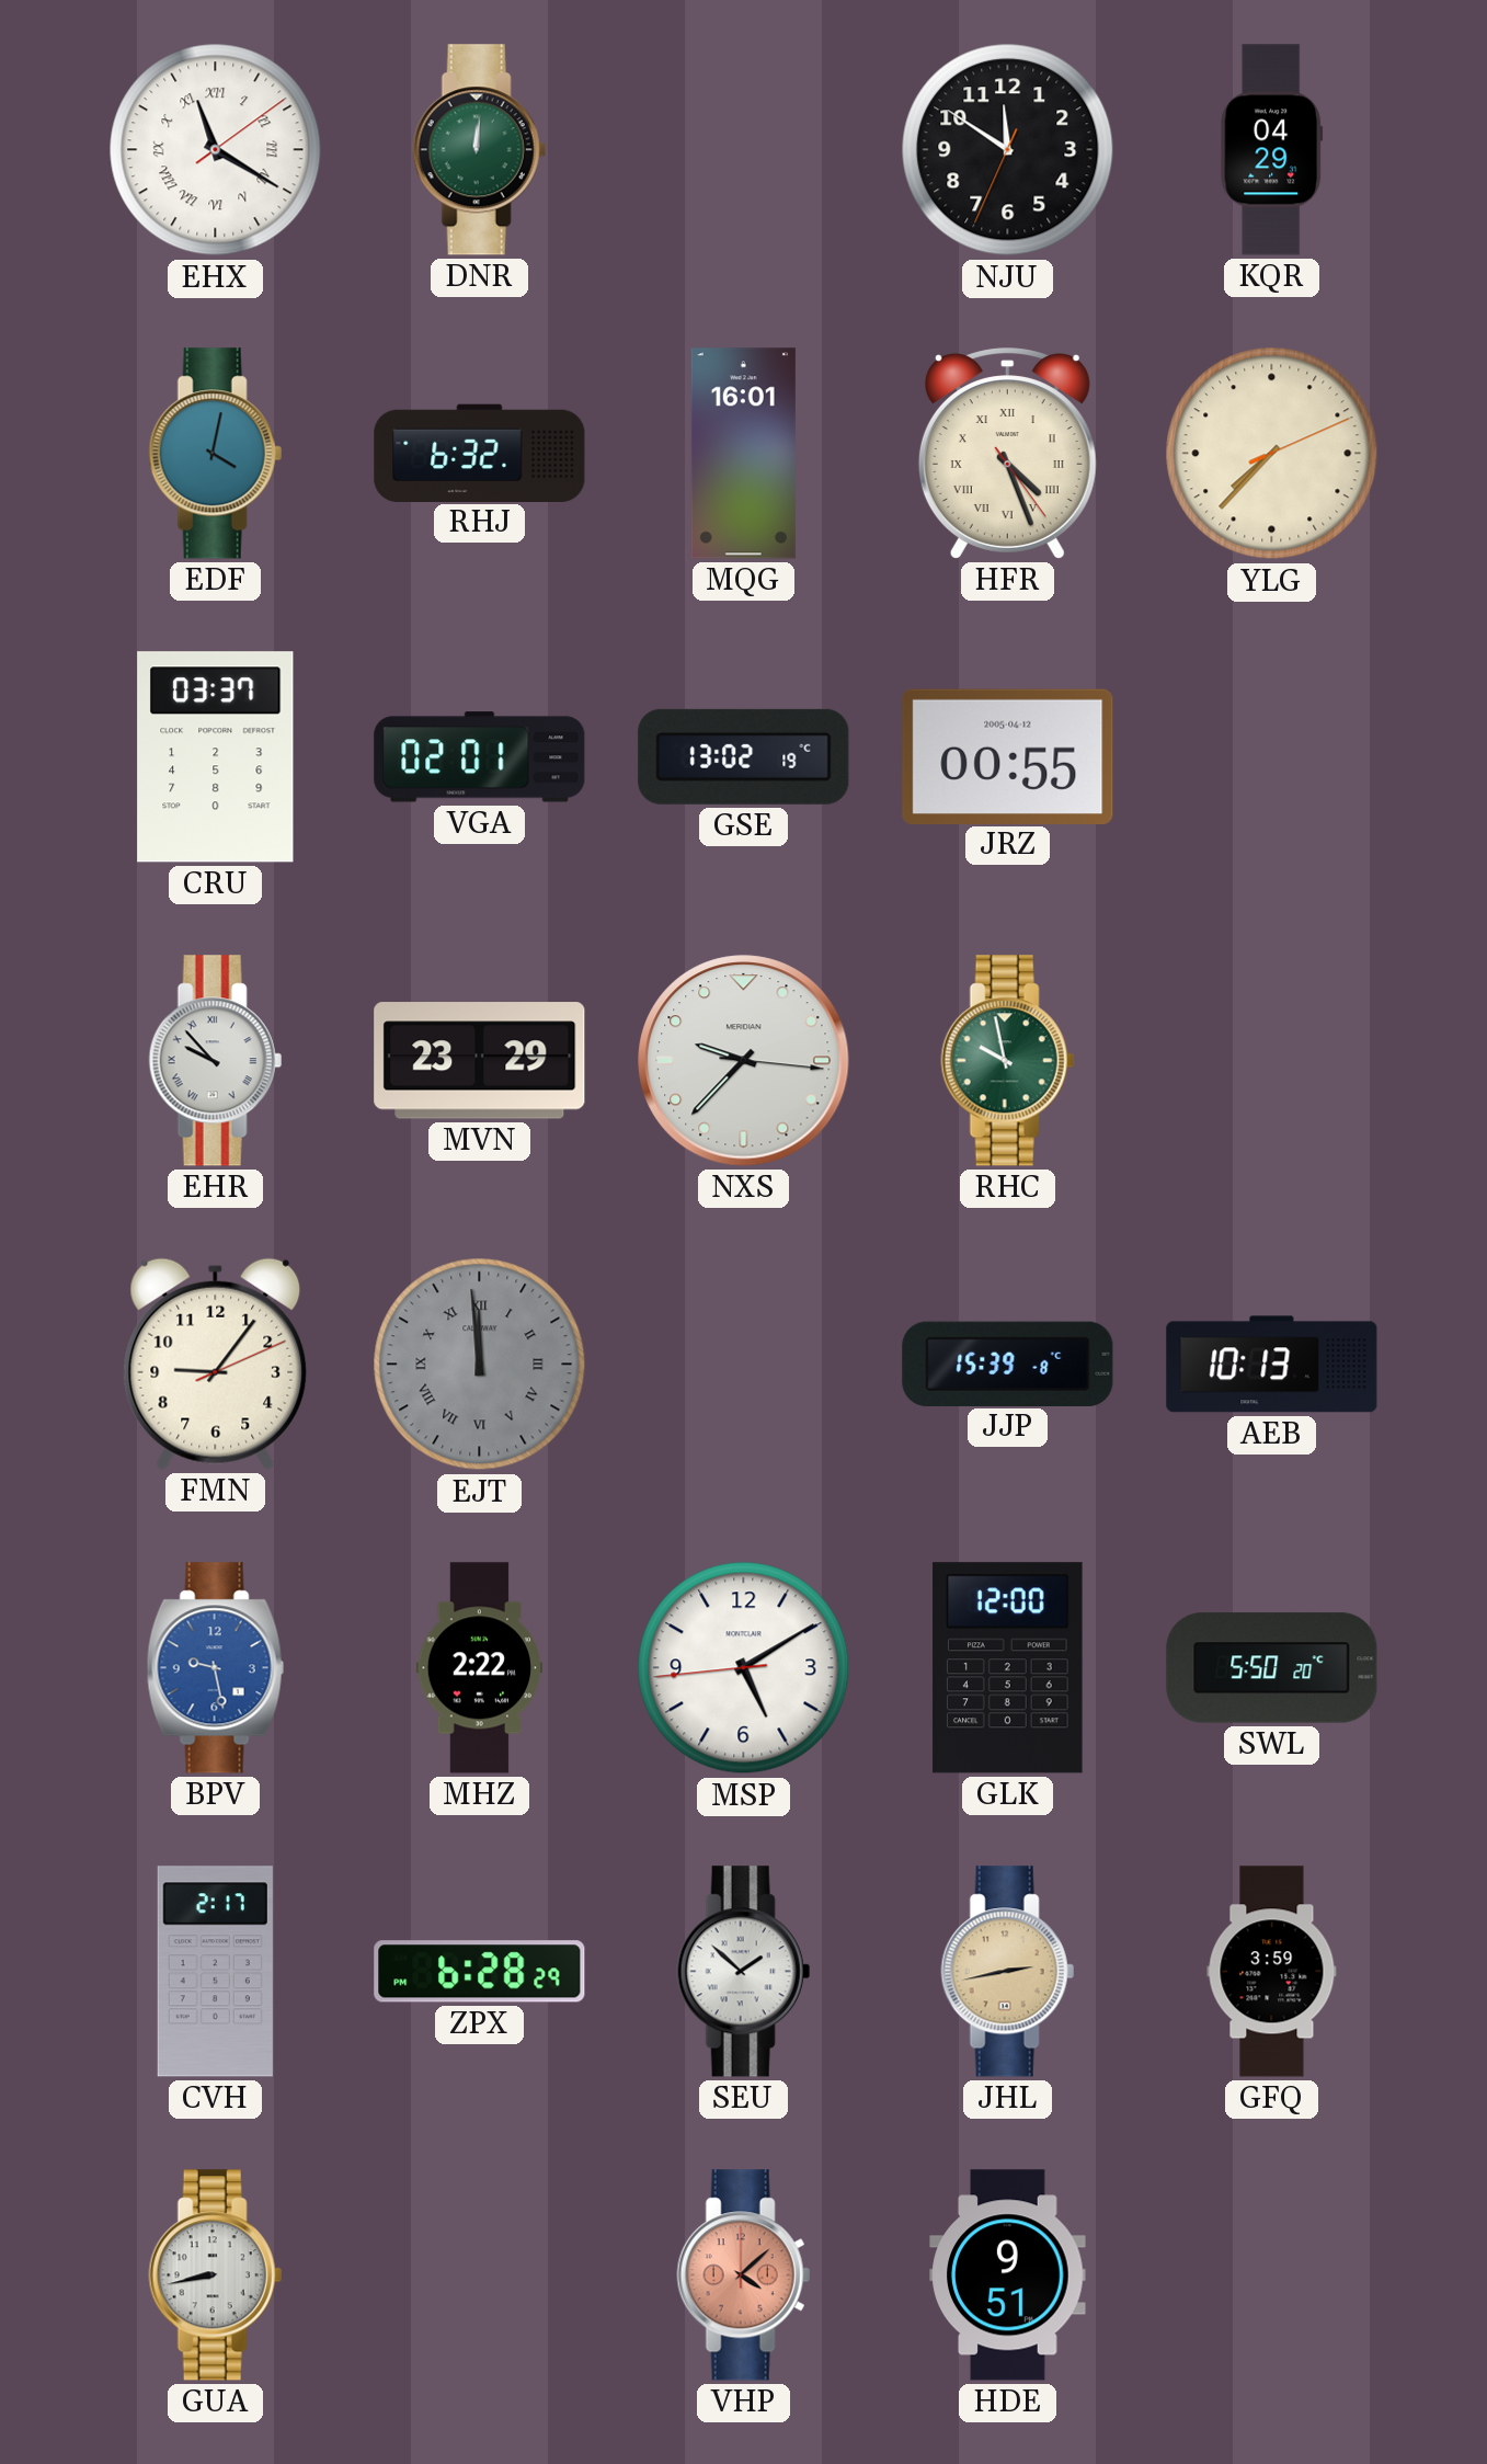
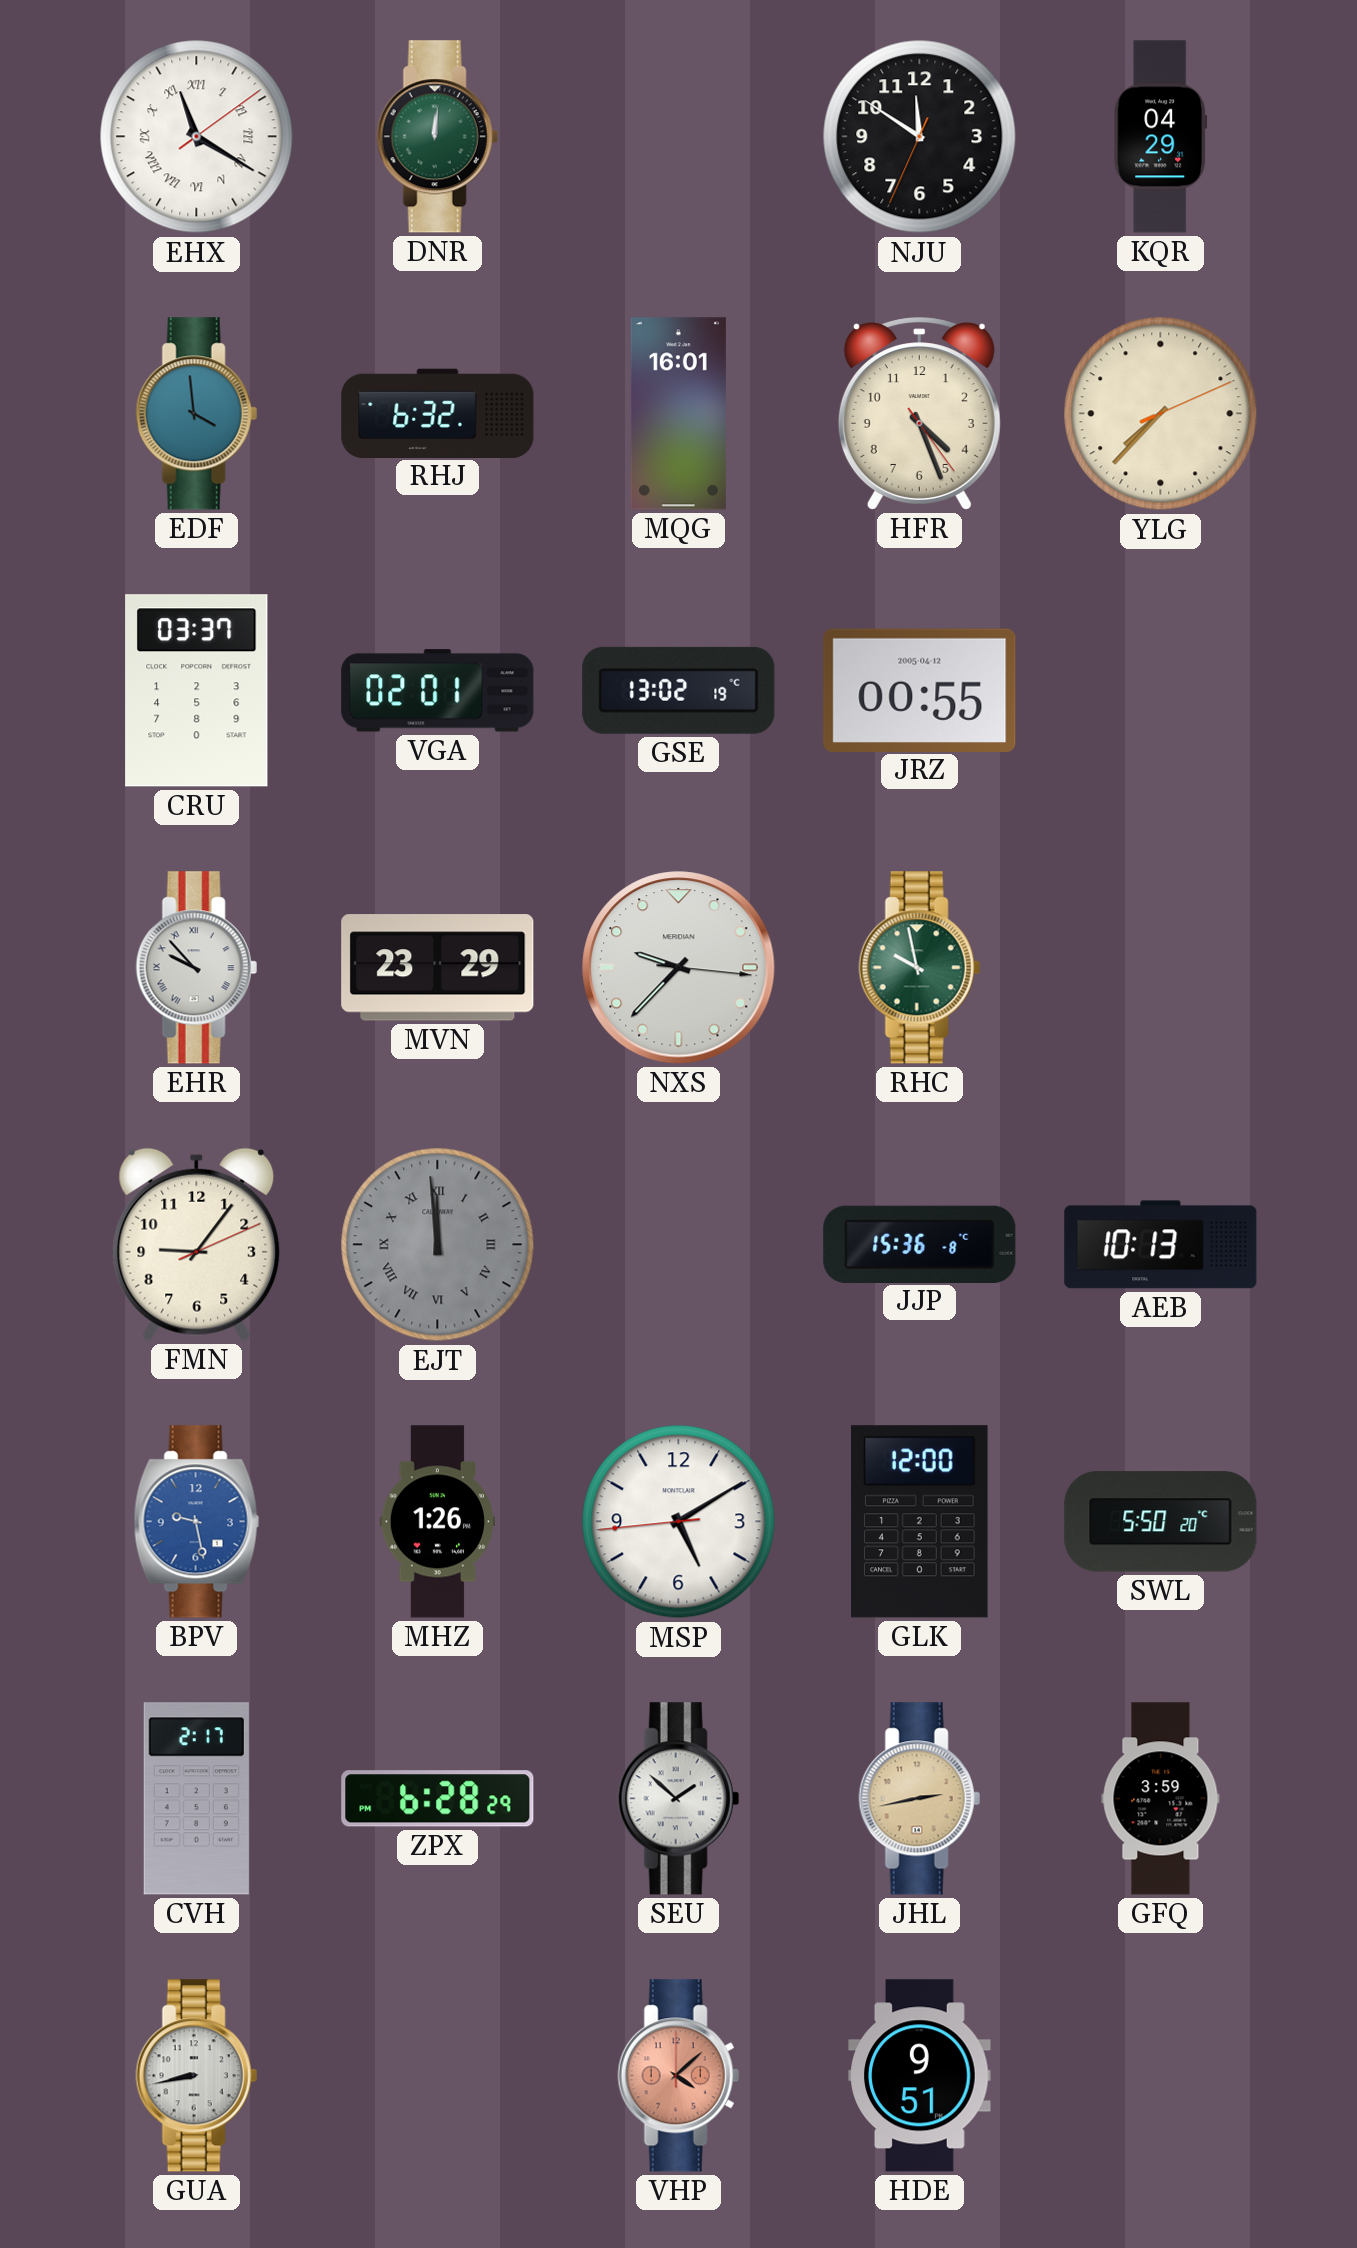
EDF: 4:02 -> 3:59
HFR numerals: Roman -> Arabic
JJP: 15:39 -> 15:36
MHZ: 2:22 -> 1:26
